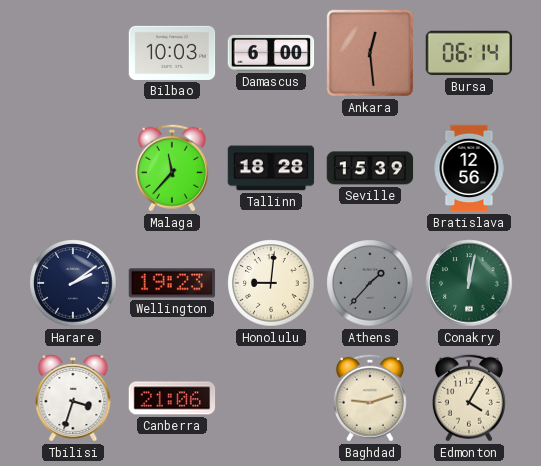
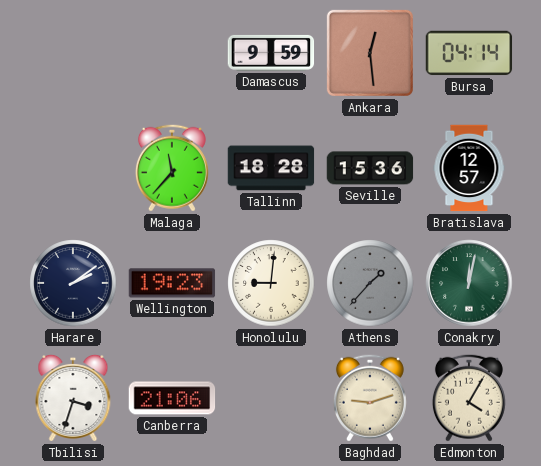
Bilbao: 10:03 -> none
Damascus: 6:00 -> 9:59
Bursa: 06:14 -> 04:14
Seville: 15:39 -> 15:36
Bratislava: 12:56 -> 12:57
